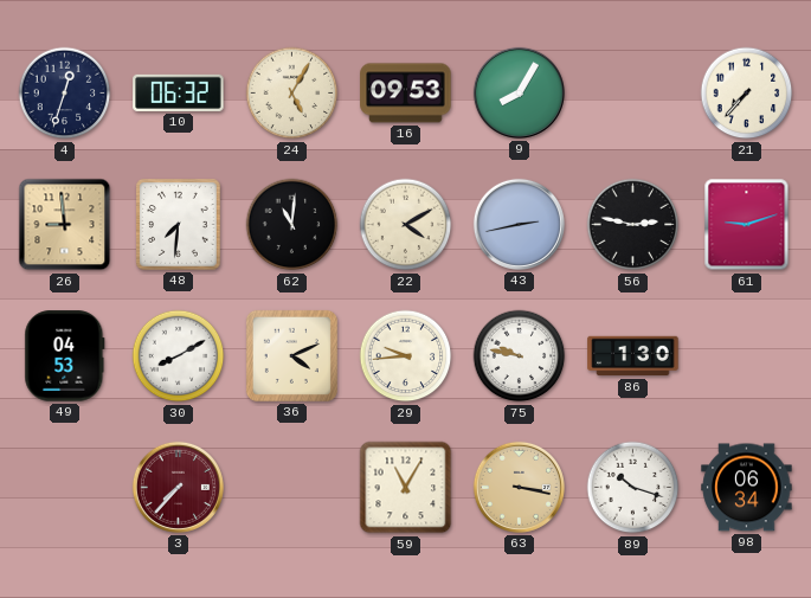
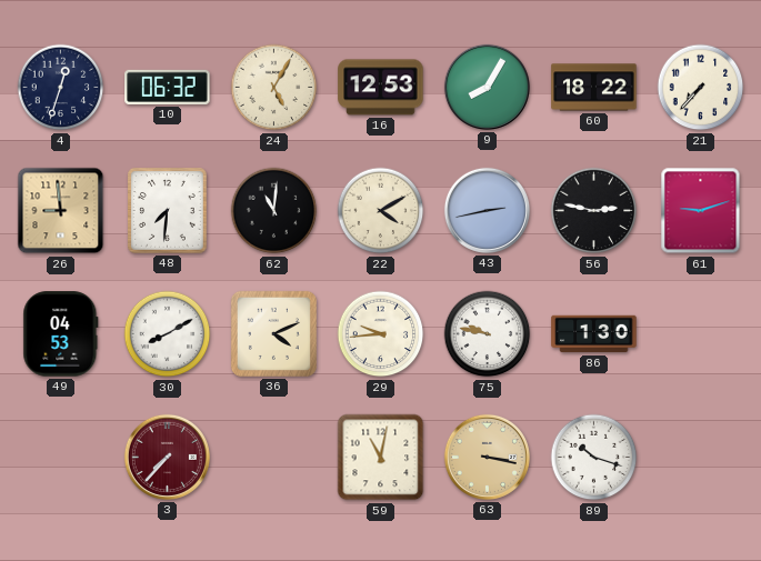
16: 09:53 -> 12:53
60: none -> 18:22
59: 11:05 -> 11:02
98: 06:34 -> none
